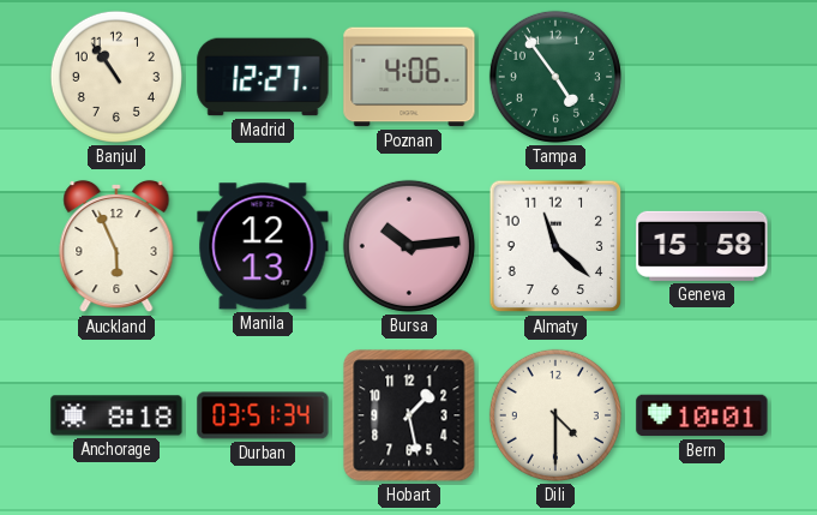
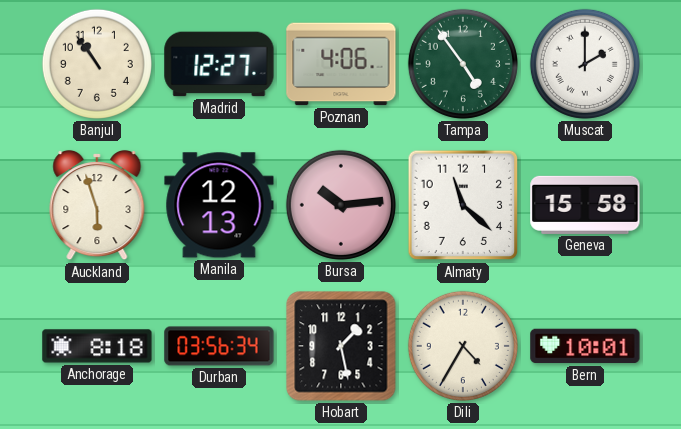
Muscat: none -> 2:00
Auckland: 5:56 -> 5:57
Durban: 03:51 -> 03:56
Dili: 4:30 -> 4:35
